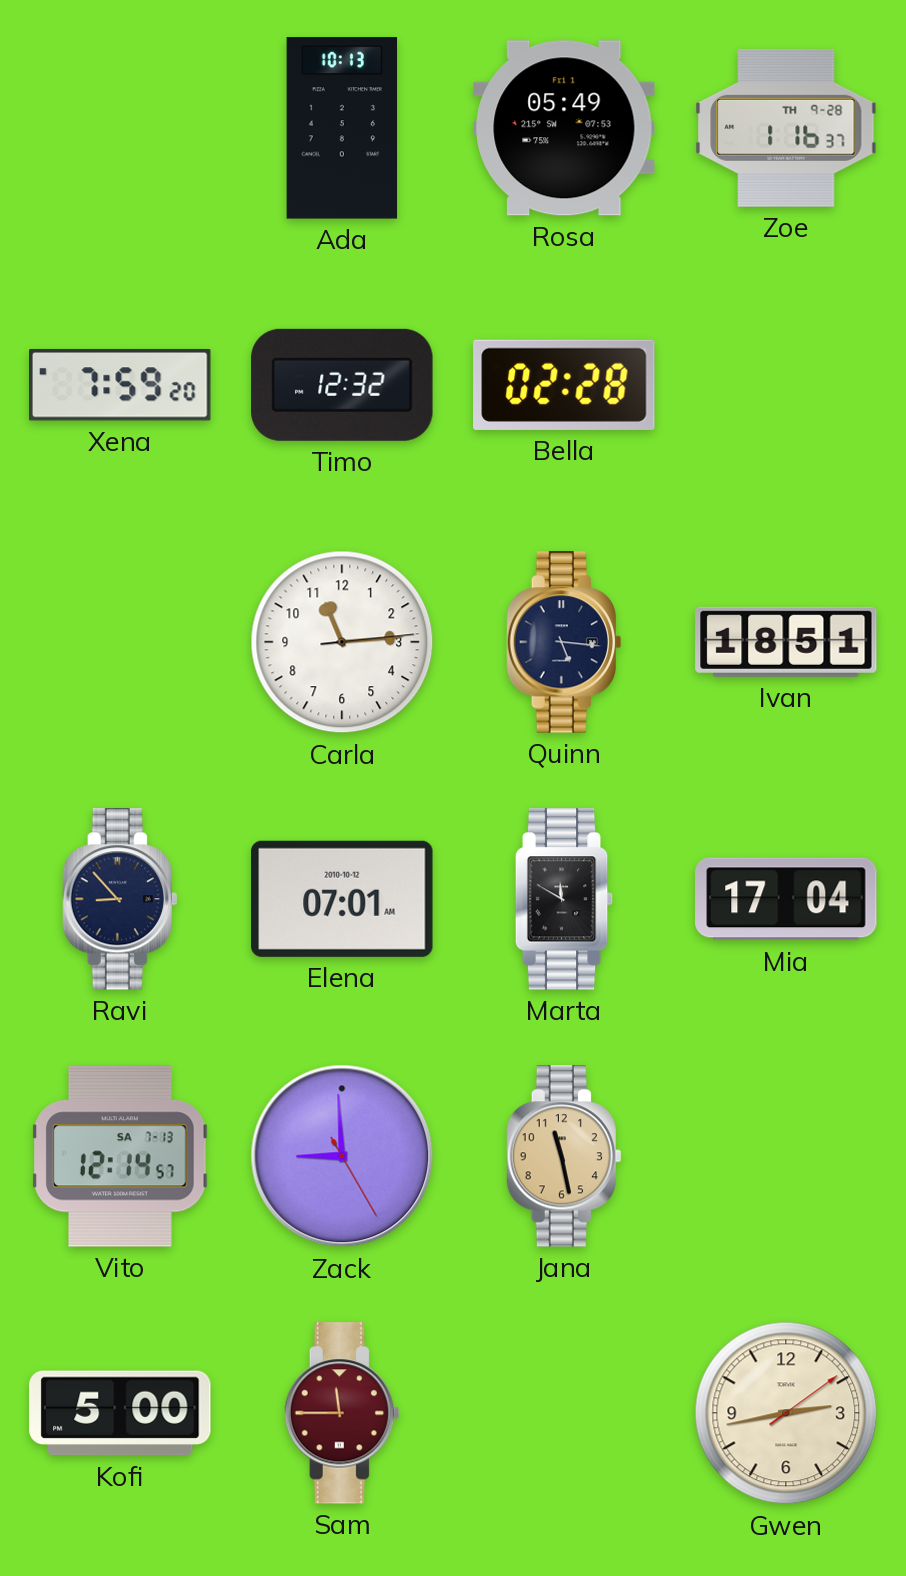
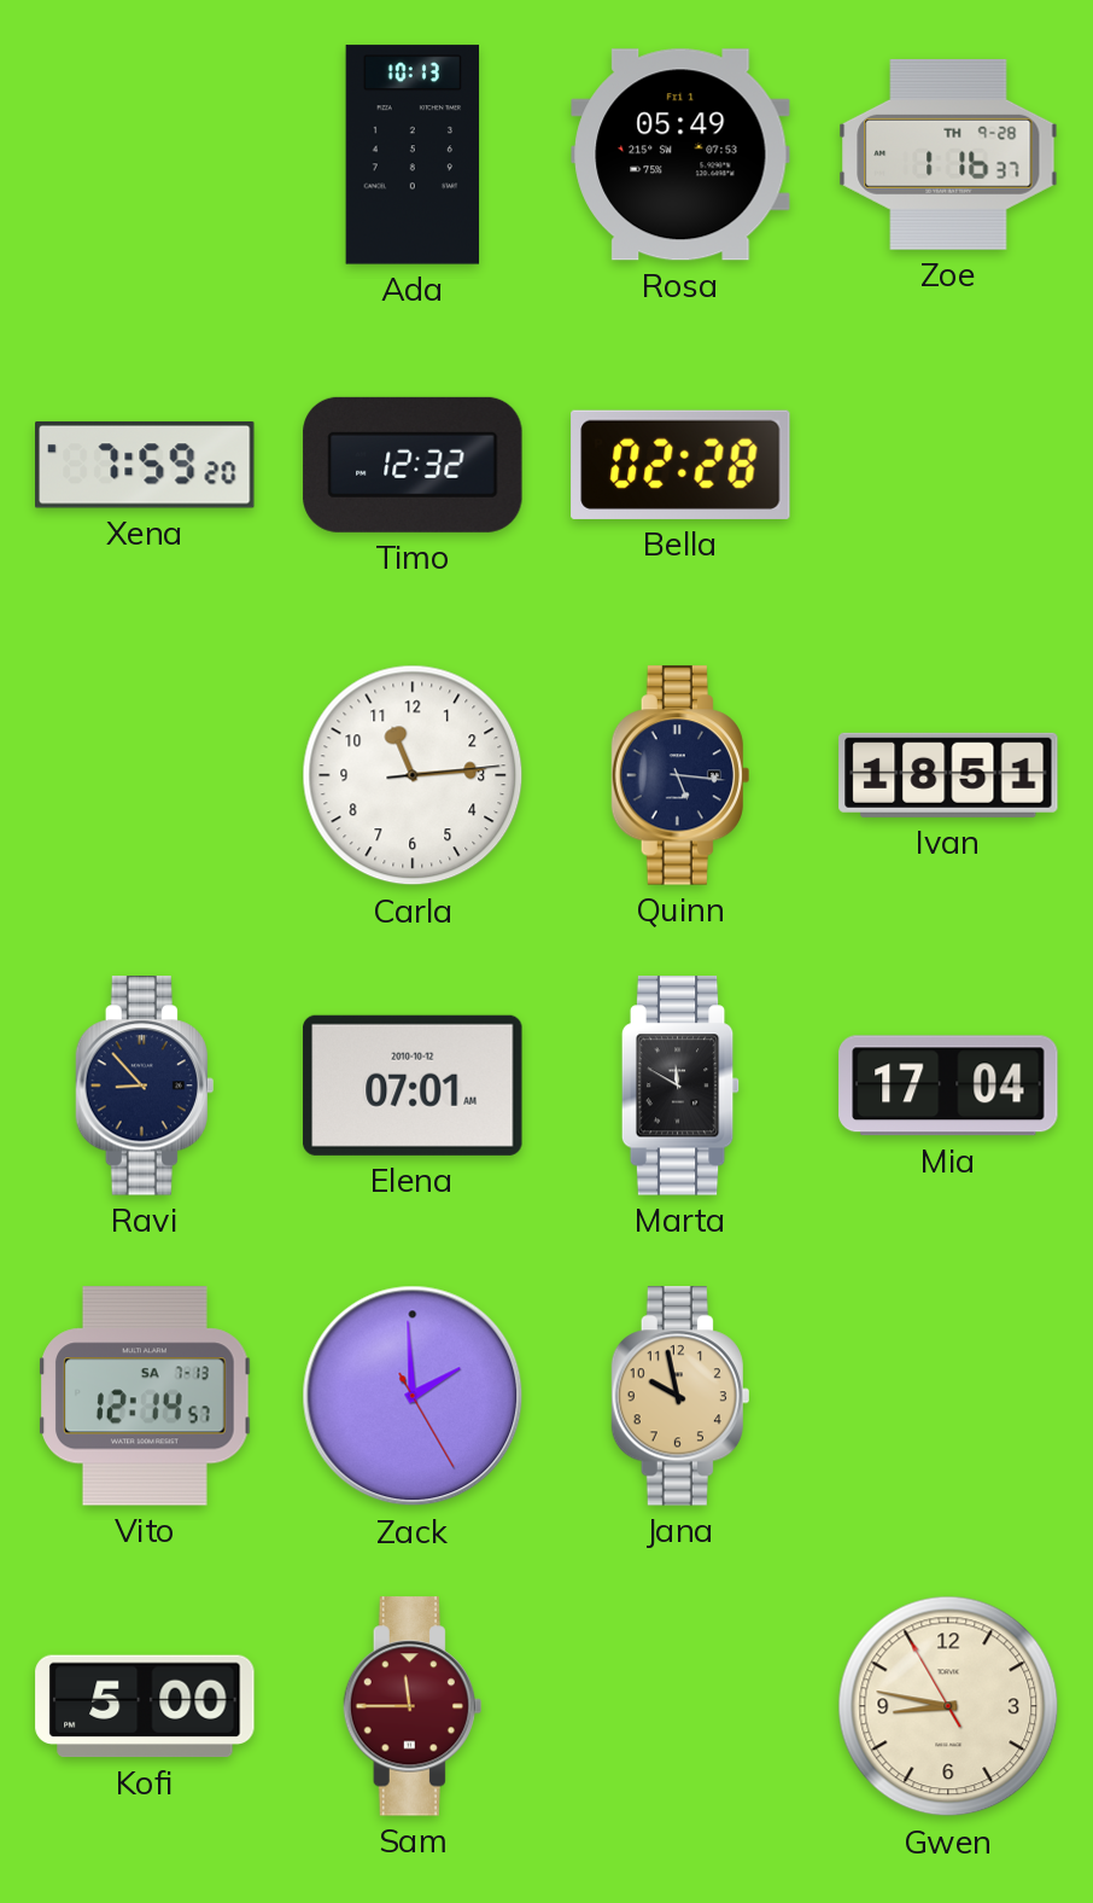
Zack: 8:59 -> 1:59
Jana: 11:28 -> 9:58
Gwen: 2:43 -> 8:46
